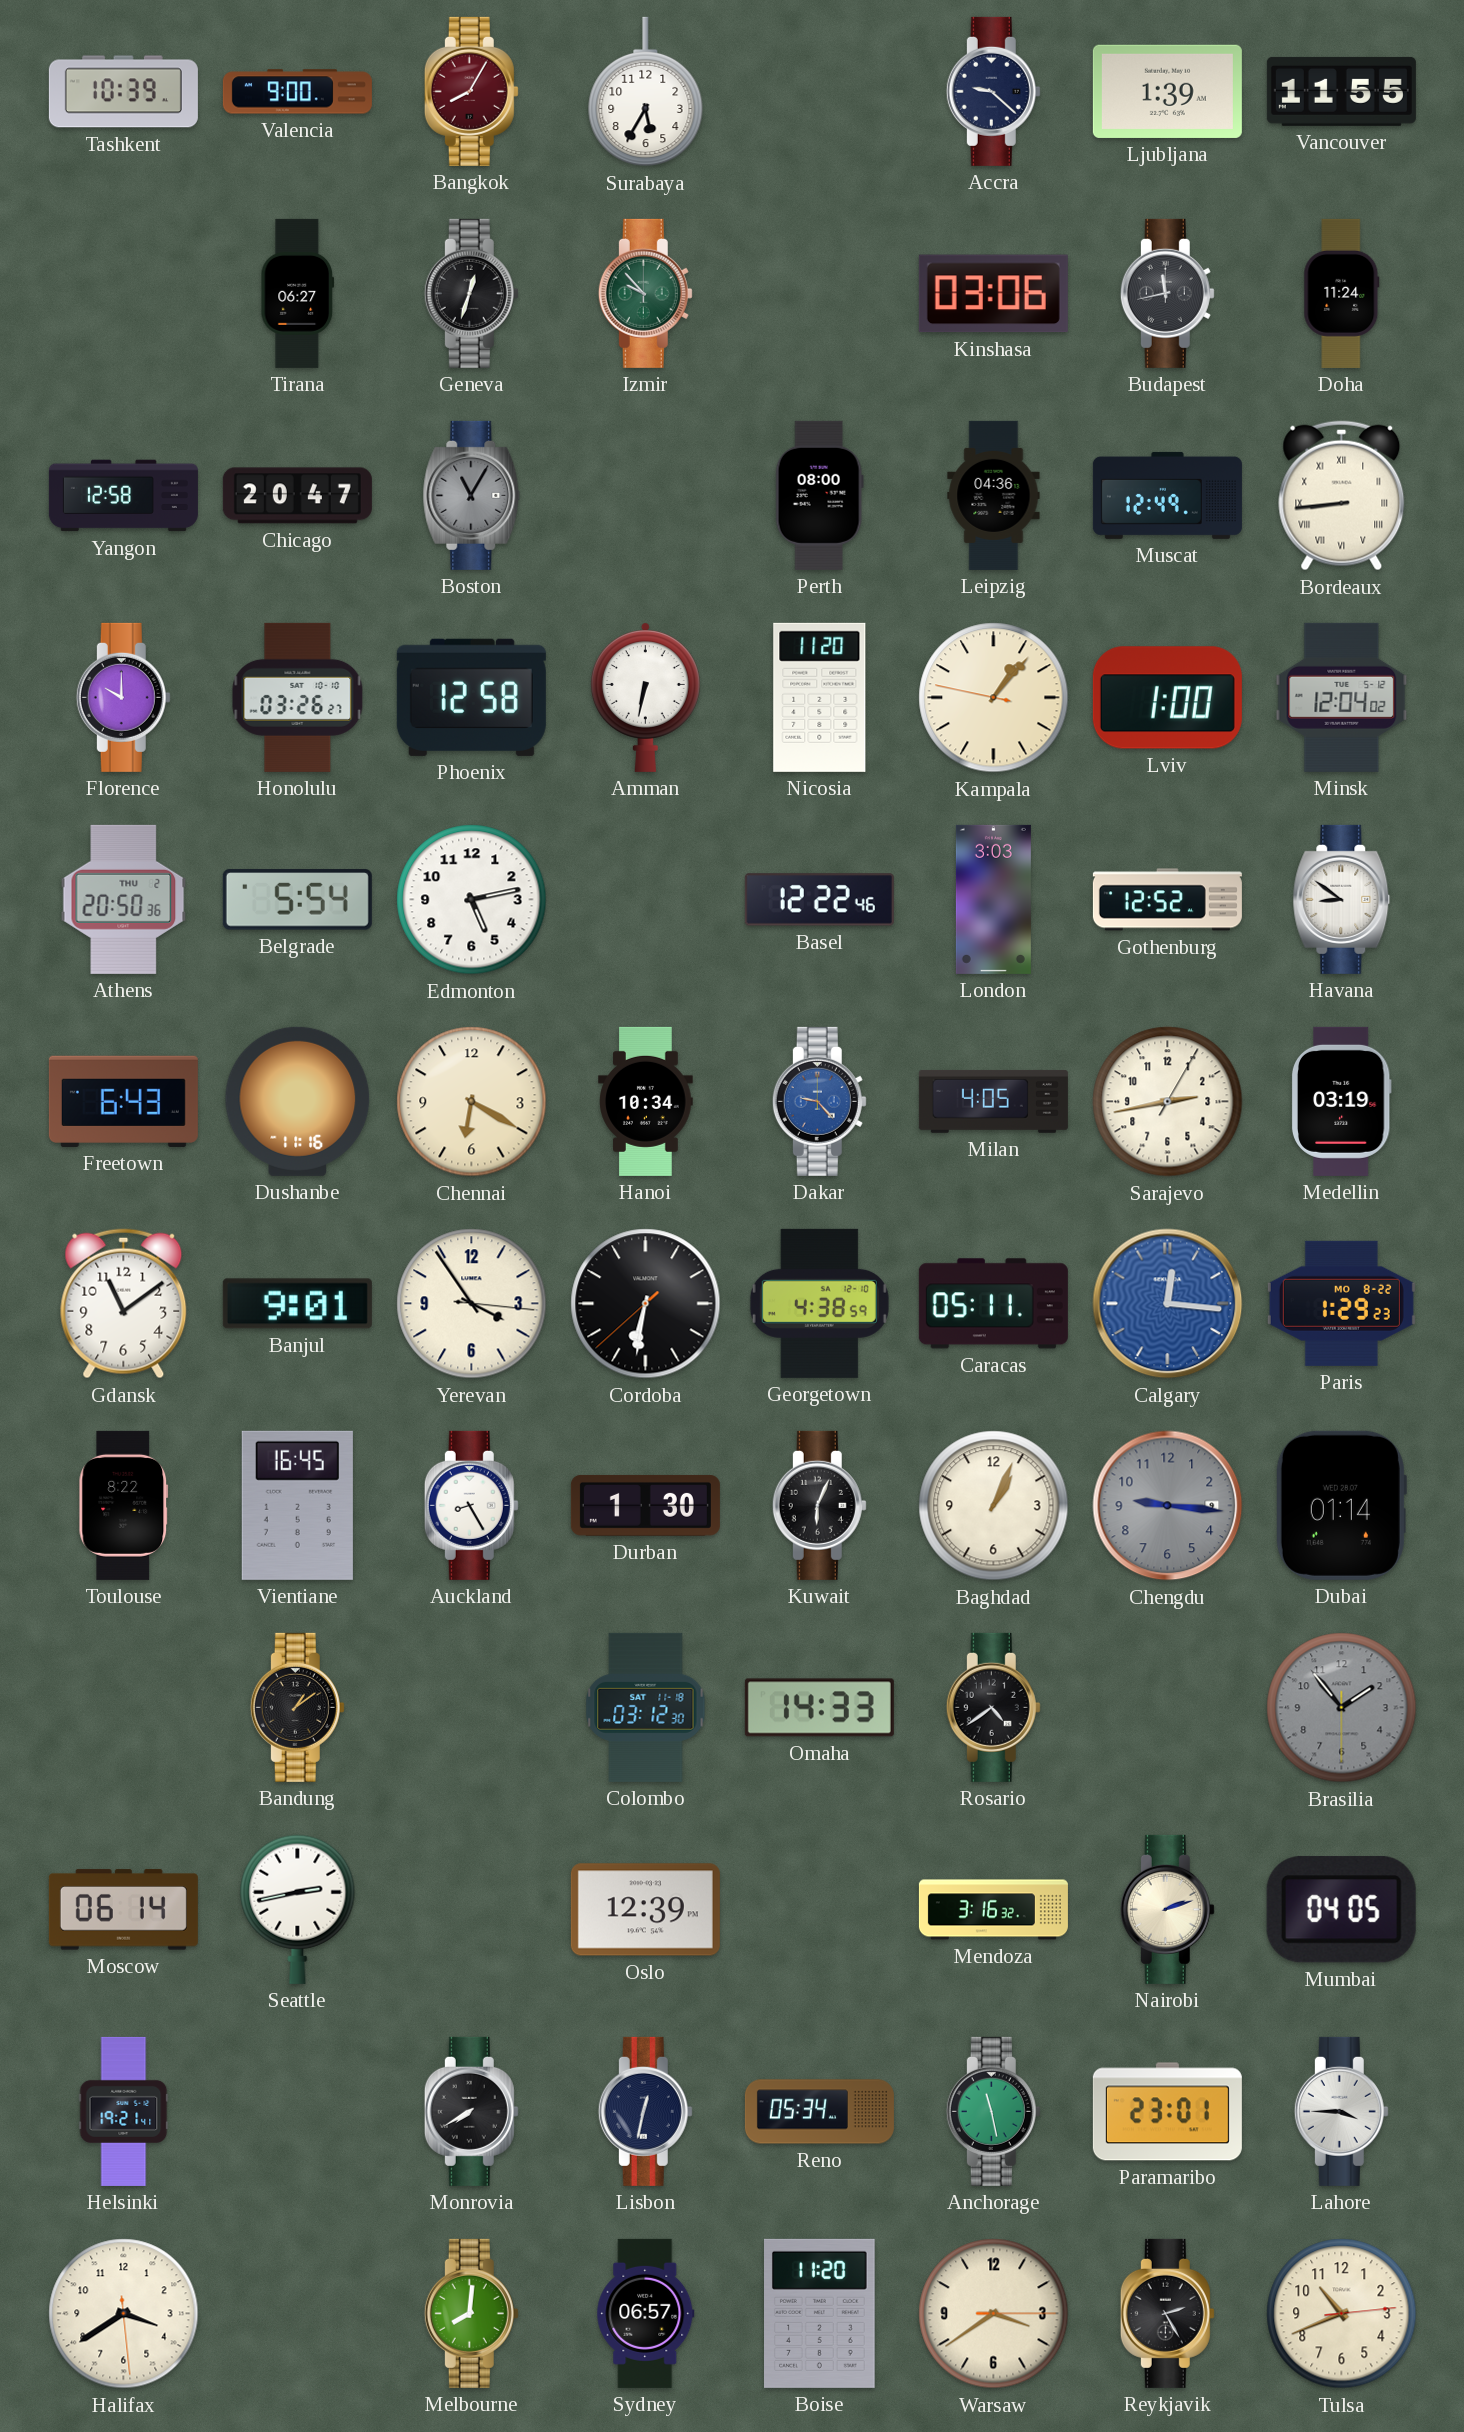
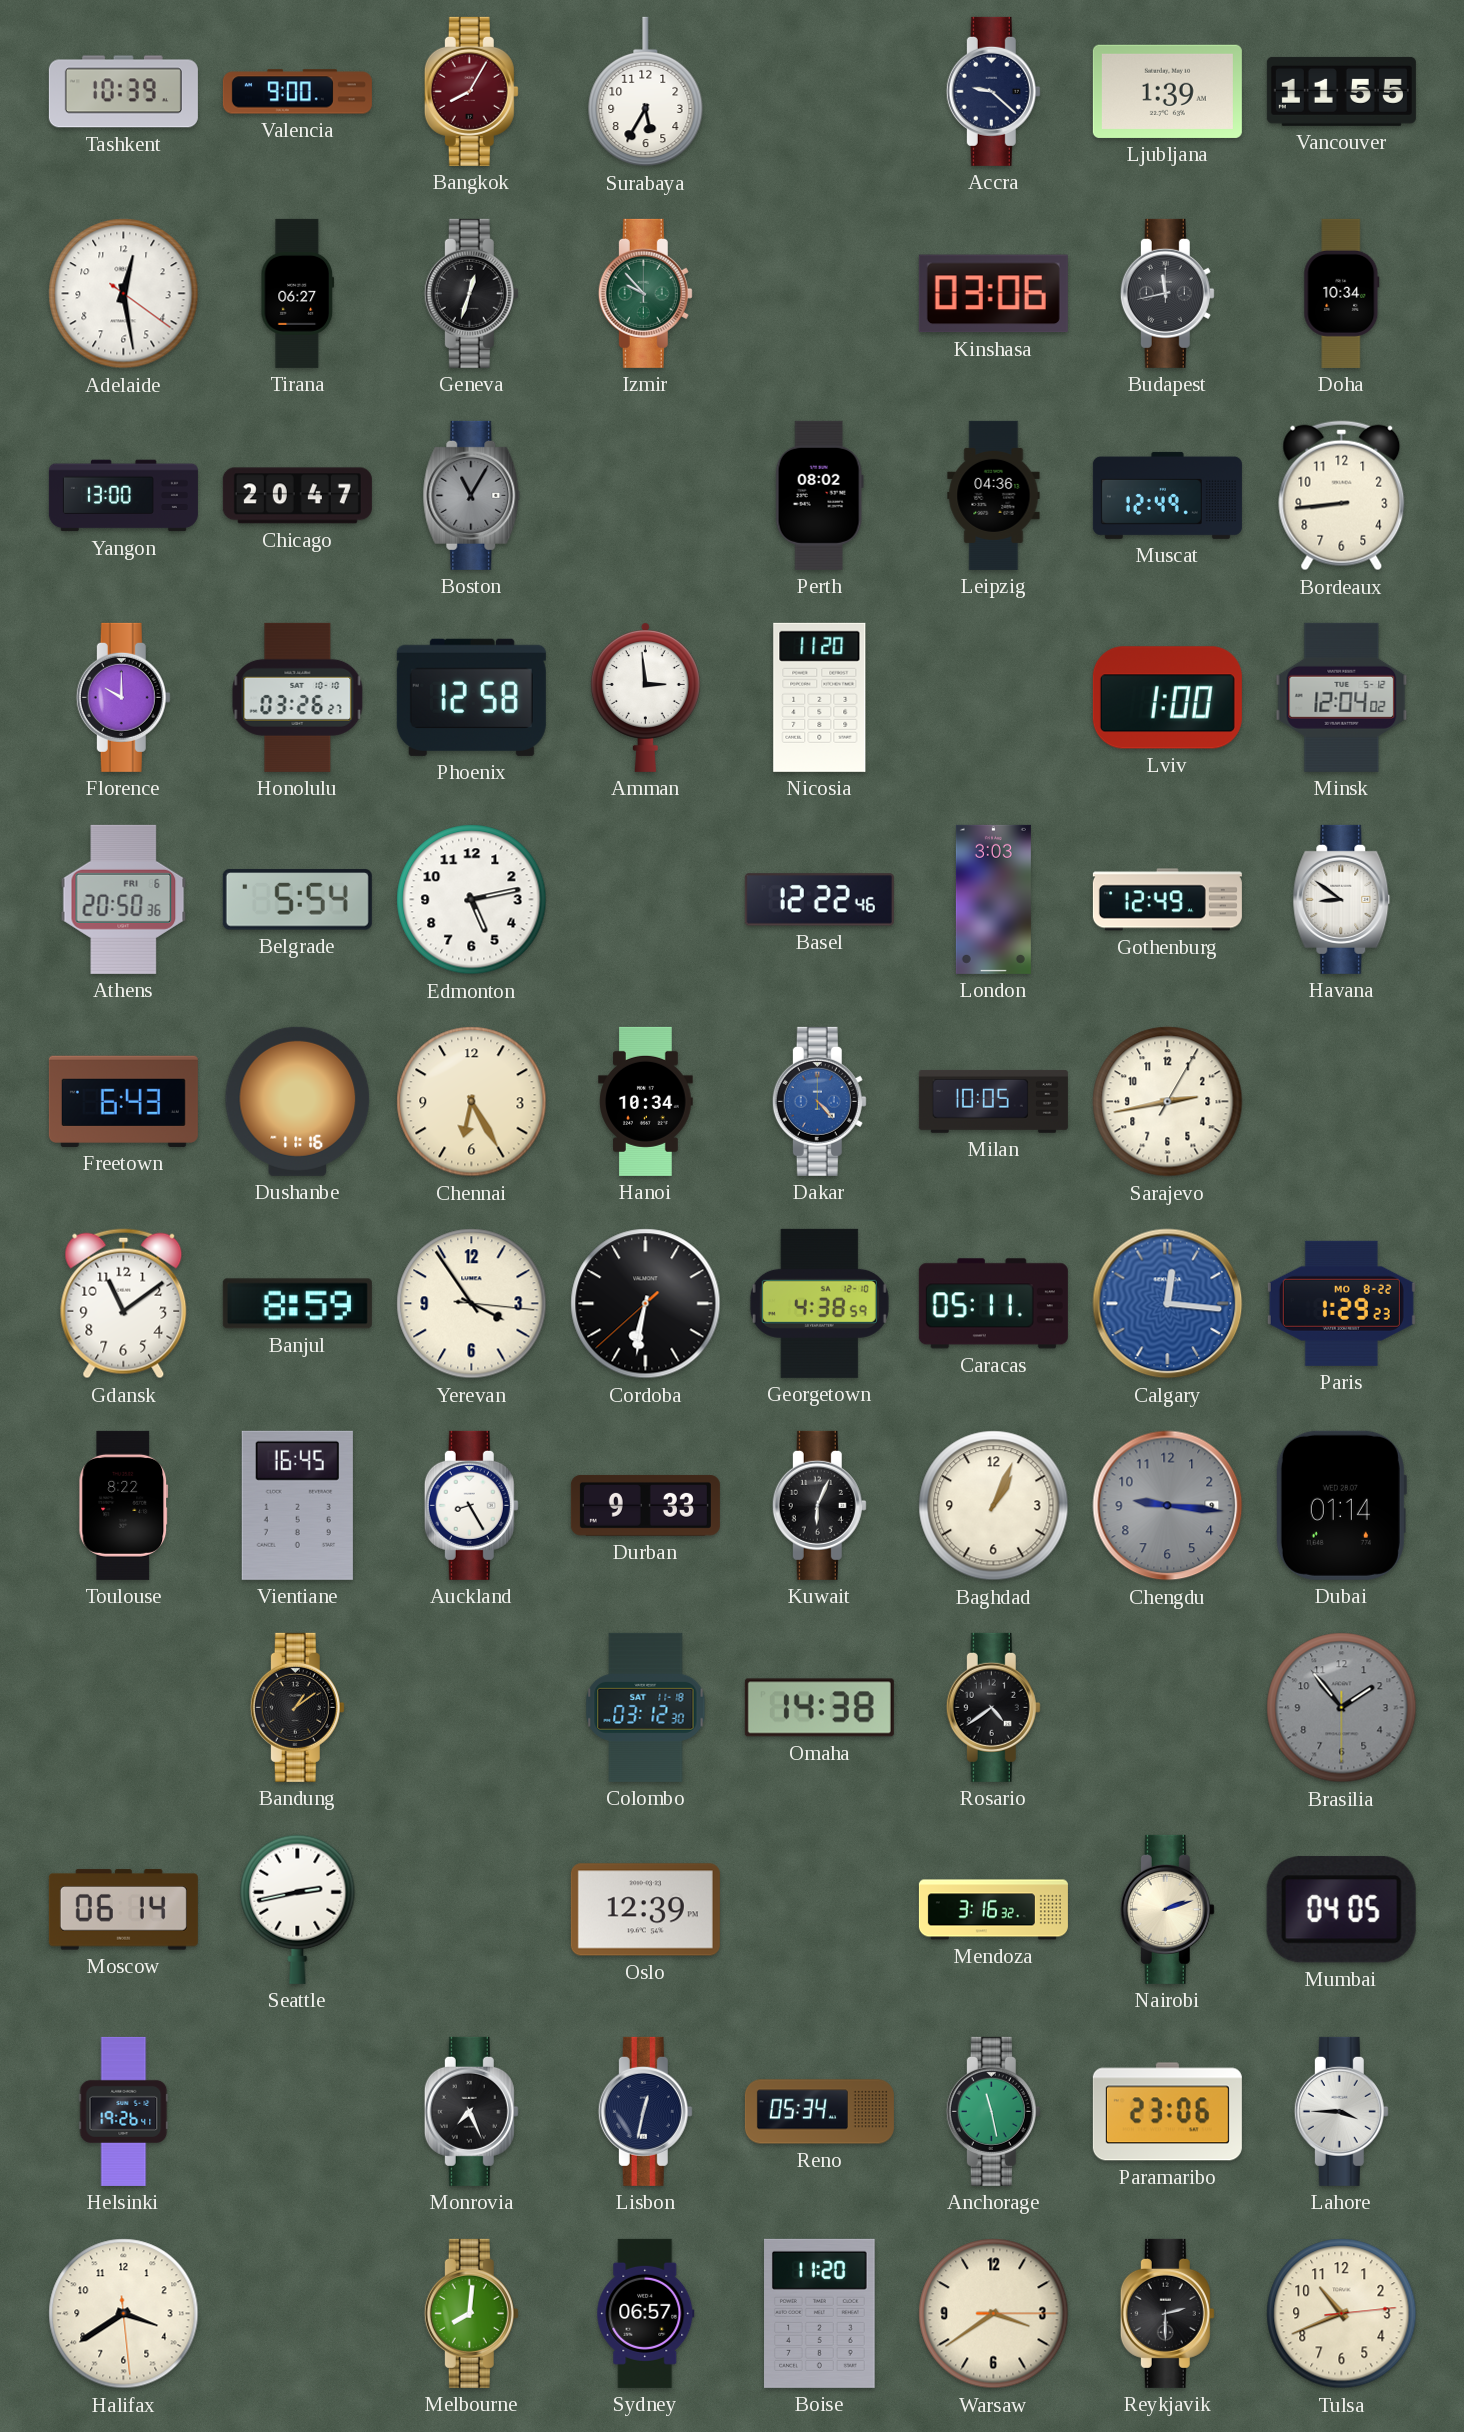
Adelaide: none -> 12:28
Doha: 11:24 -> 10:34
Yangon: 12:58 -> 13:00
Perth: 08:00 -> 08:02
Bordeaux numerals: Roman -> Arabic
Amman: 6:32 -> 2:59
Kampala: 1:06 -> none
Athens date: THU 2 -> FRI 6
Gothenburg: 12:52 -> 12:49
Chennai: 6:20 -> 6:25
Dakar: 9:23 -> 4:23
Milan: 4:05 -> 10:05
Medellin: 03:19 -> none
Banjul: 9:01 -> 8:59
Durban: 1:30 -> 9:33
Omaha: 14:33 -> 14:38
Helsinki: 19:21 -> 19:26
Monrovia: 7:40 -> 7:26
Paramaribo: 23:01 -> 23:06
Reykjavik: 2:25 -> 2:30
